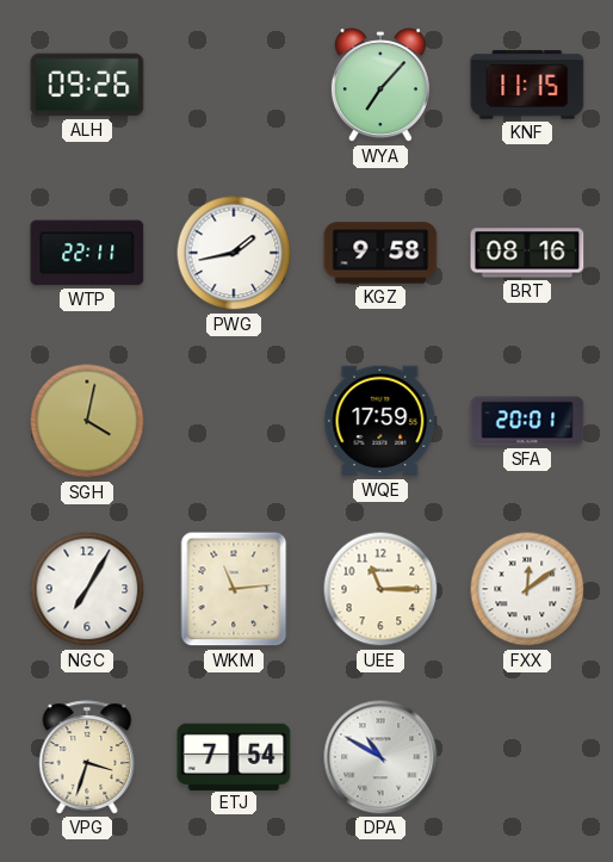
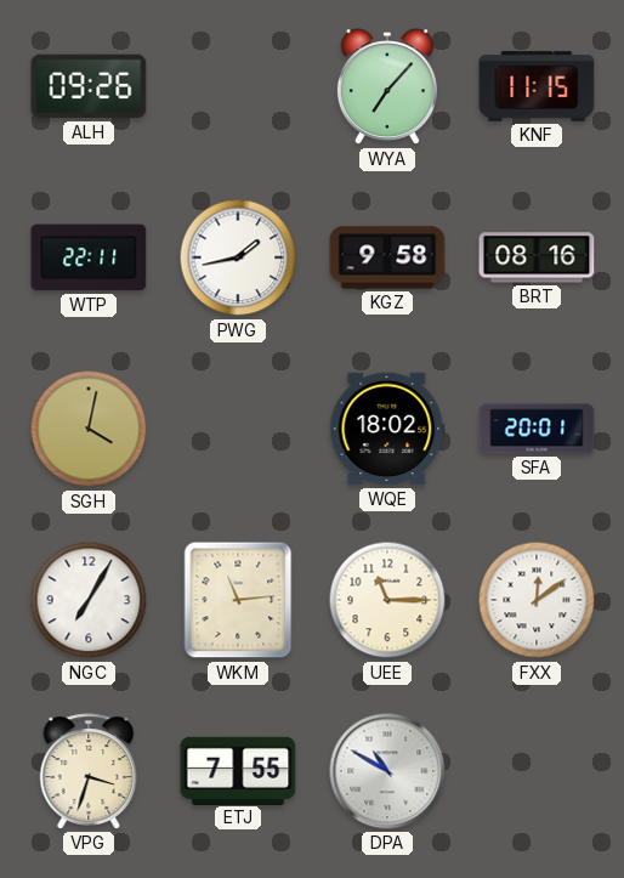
WQE: 17:59 -> 18:02
ETJ: 7:54 -> 7:55
